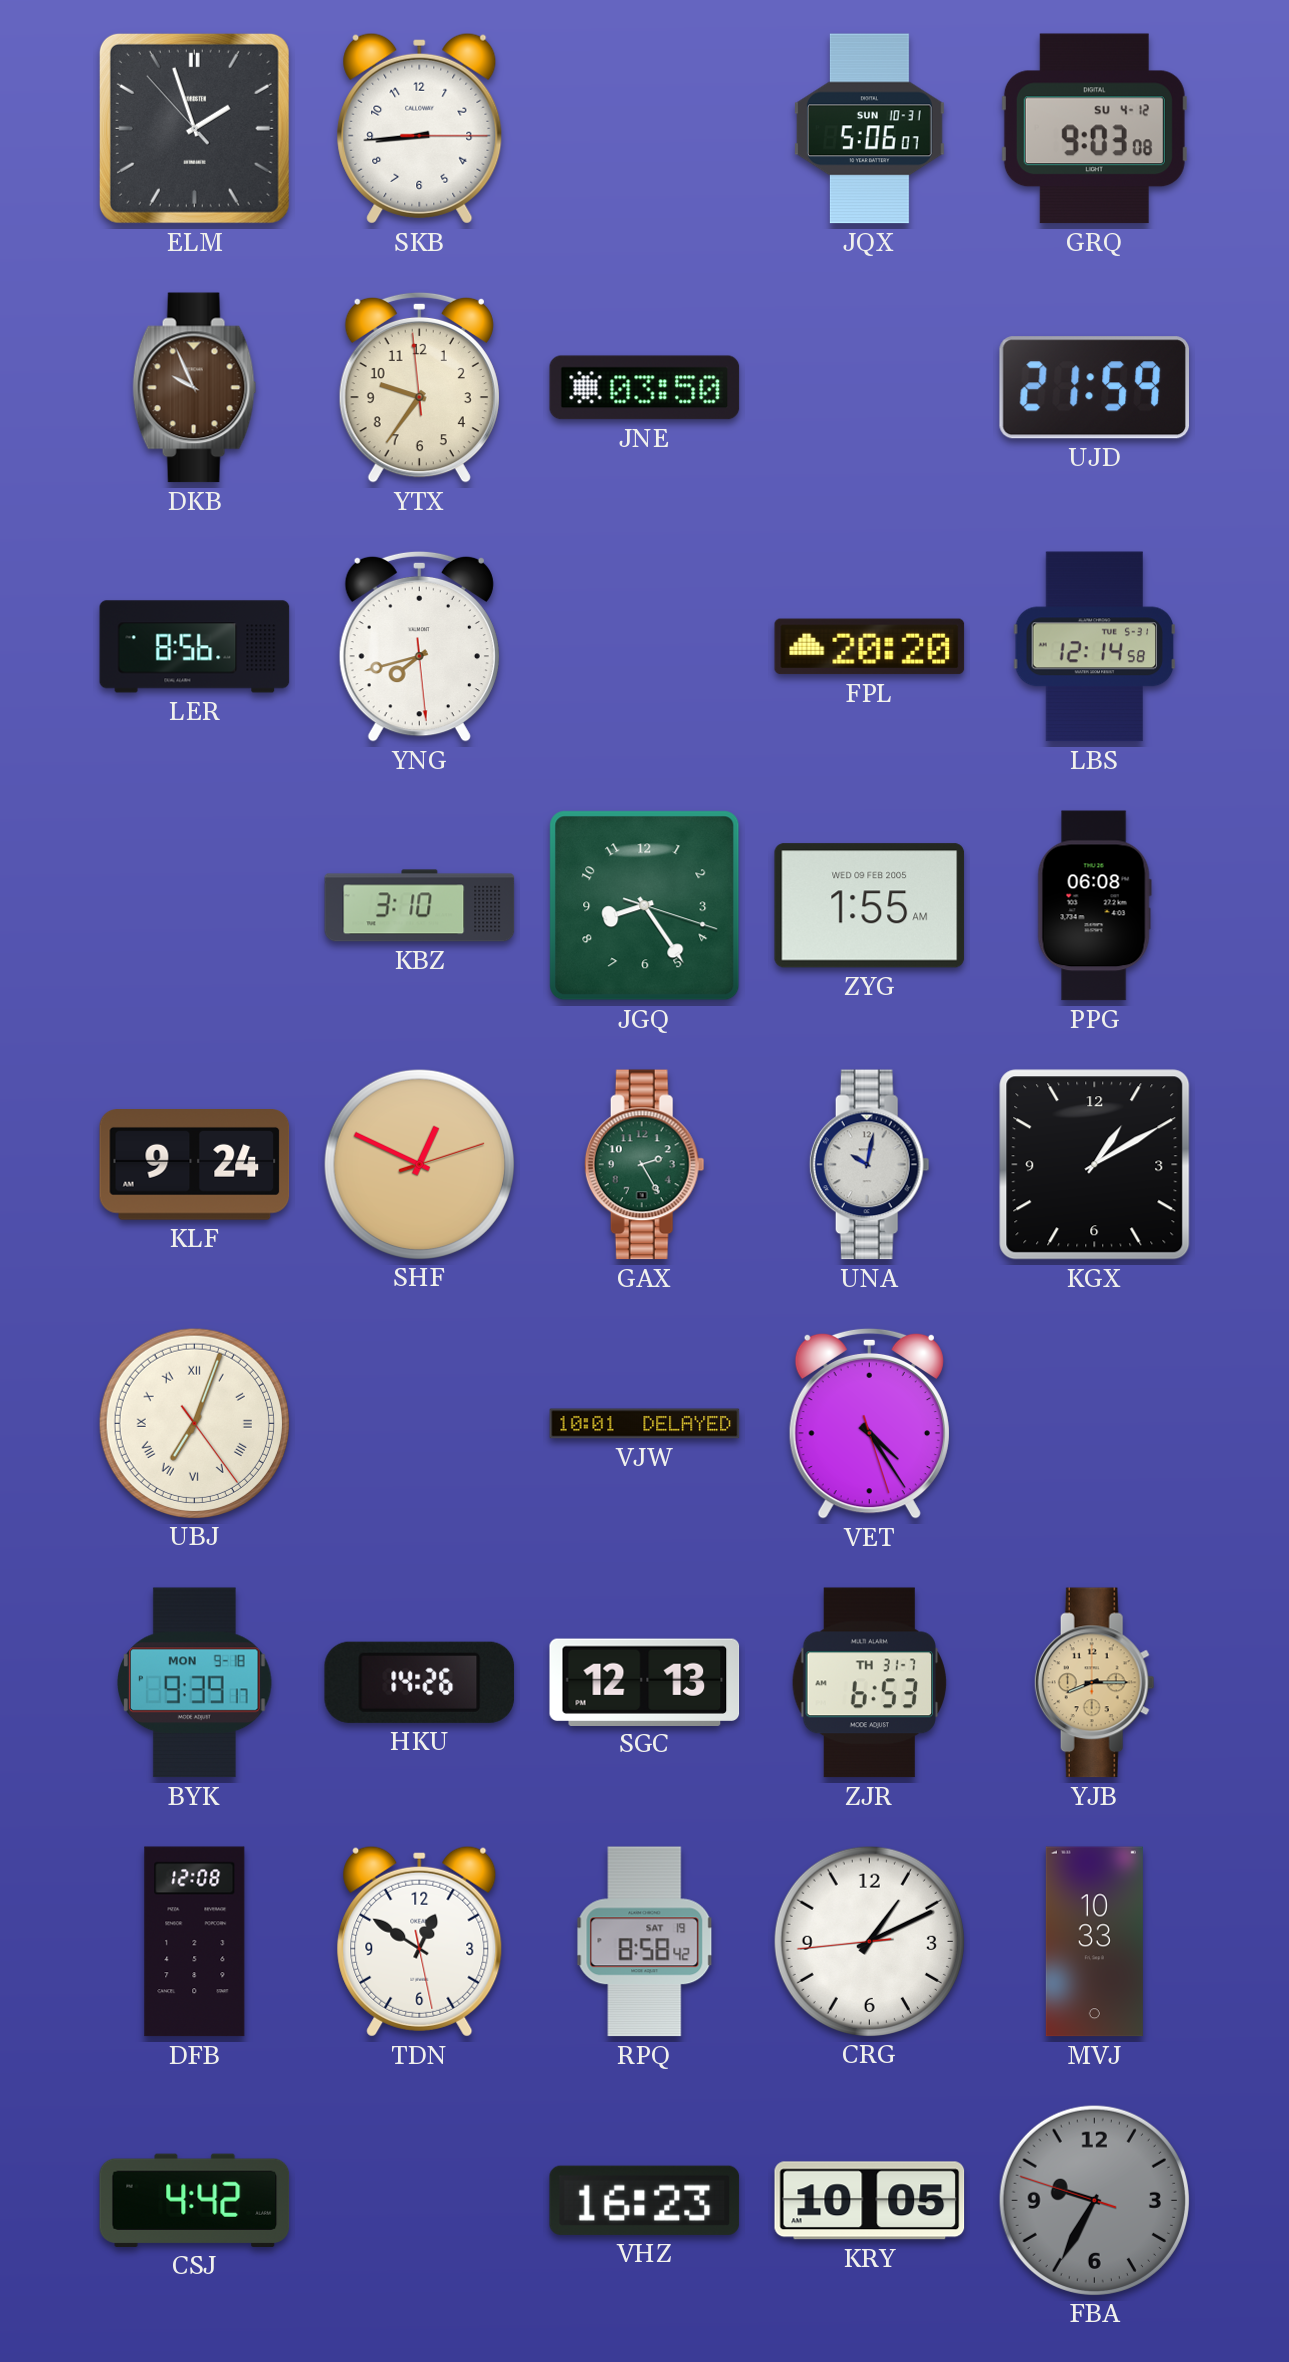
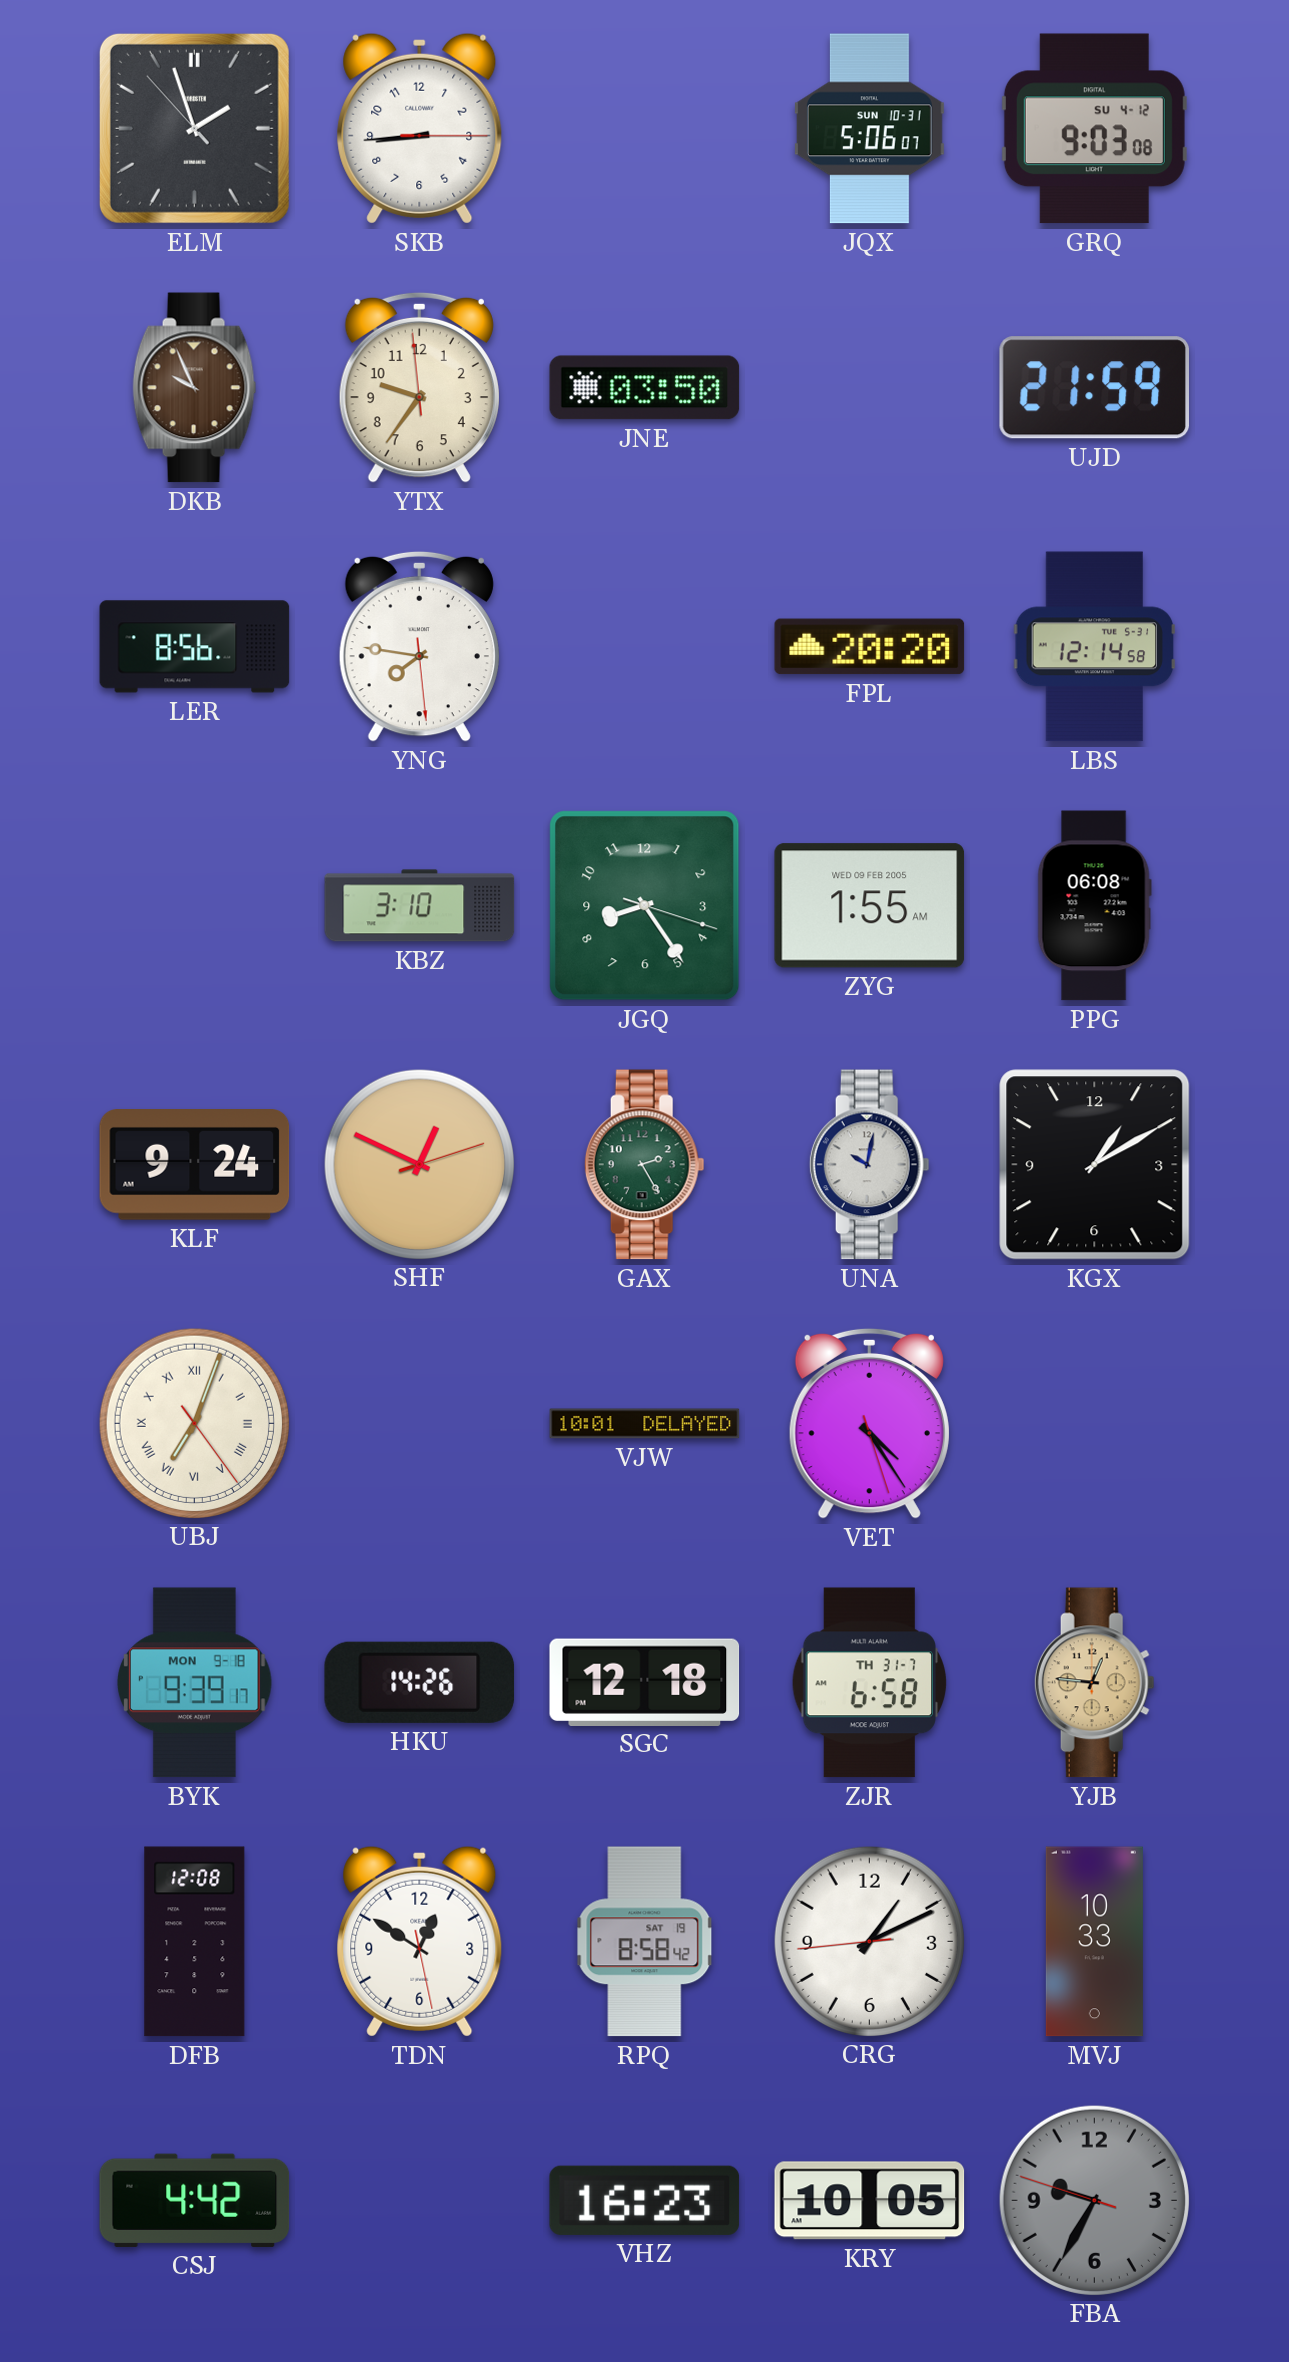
YNG: 7:42 -> 7:46
SGC: 12:13 -> 12:18
ZJR: 6:53 -> 6:58
YJB: 8:15 -> 12:46
